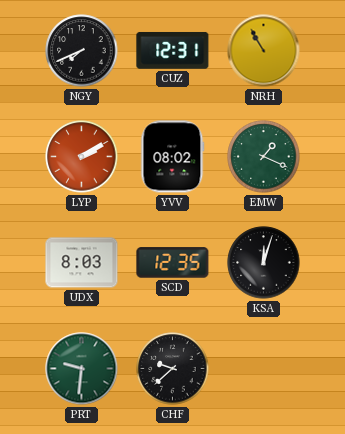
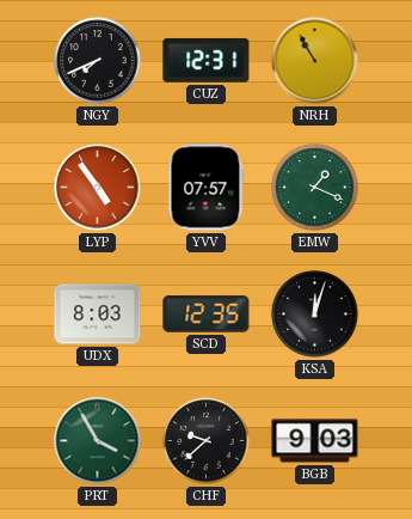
LYP: 2:10 -> 4:54
YVV: 08:02 -> 07:57
PRT: 9:31 -> 3:55
BGB: none -> 9:03
